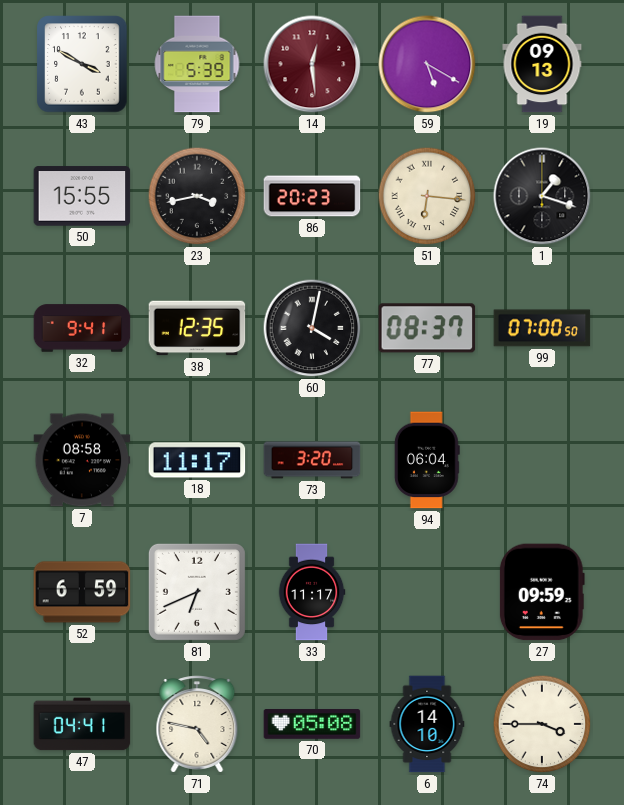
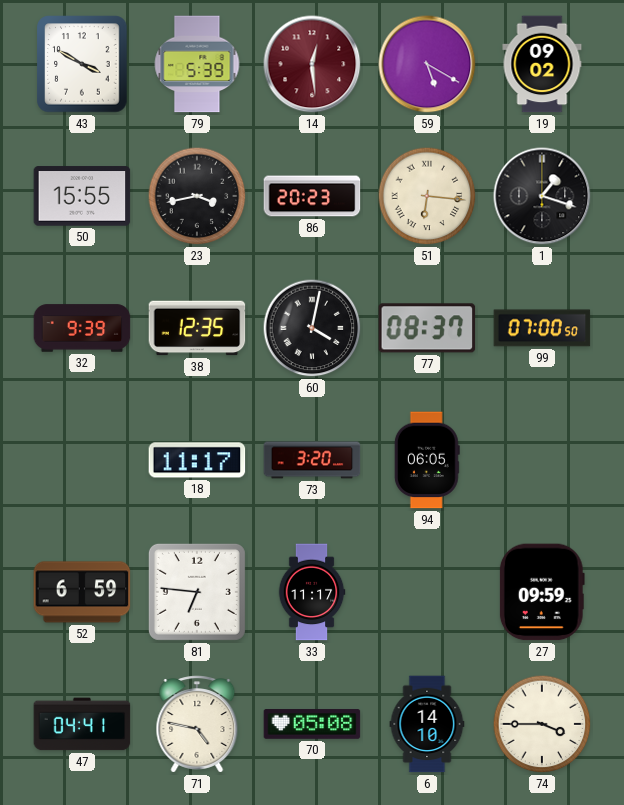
19: 09:13 -> 09:02
32: 9:41 -> 9:39
7: 08:58 -> none
94: 06:04 -> 06:05
81: 6:41 -> 6:46
